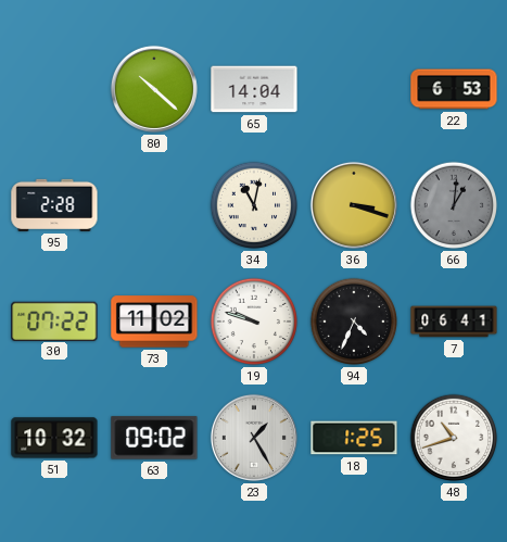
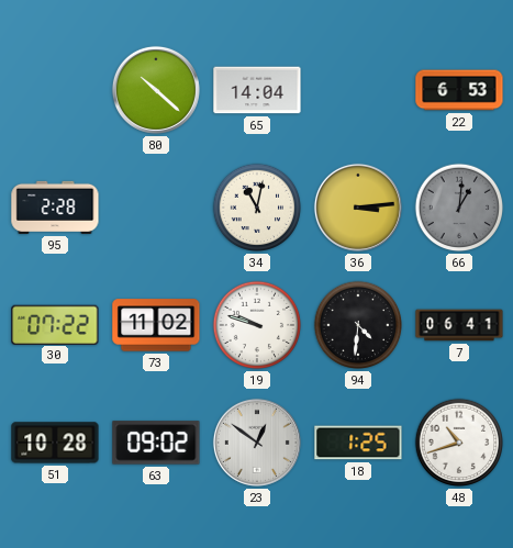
36: 3:18 -> 3:14
94: 4:34 -> 4:31
51: 10:32 -> 10:28
23: 1:25 -> 12:51
